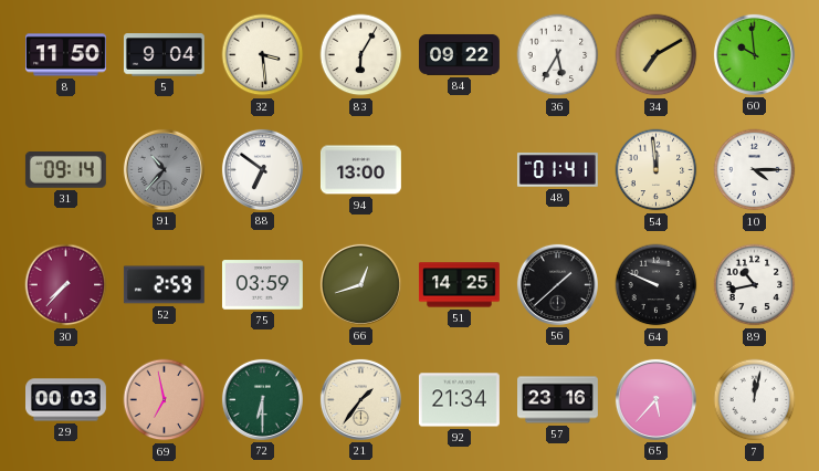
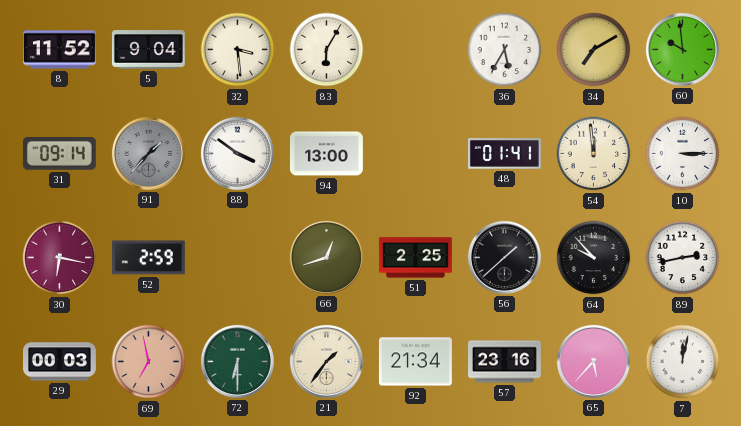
8: 11:50 -> 11:52
84: 09:22 -> none
91: 10:37 -> 1:37
88: 6:51 -> 3:51
10: 4:15 -> 3:15
30: 7:37 -> 6:17
75: 03:59 -> none
51: 14:25 -> 2:25
64: 9:49 -> 9:53
89: 10:43 -> 2:43
